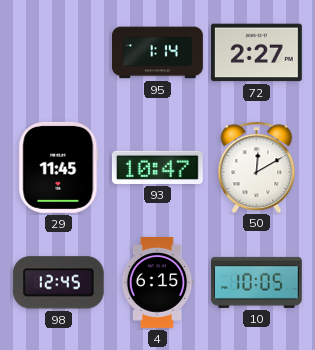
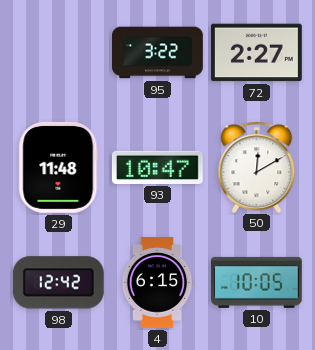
95: 1:14 -> 3:22
29: 11:45 -> 11:48
98: 12:45 -> 12:42
